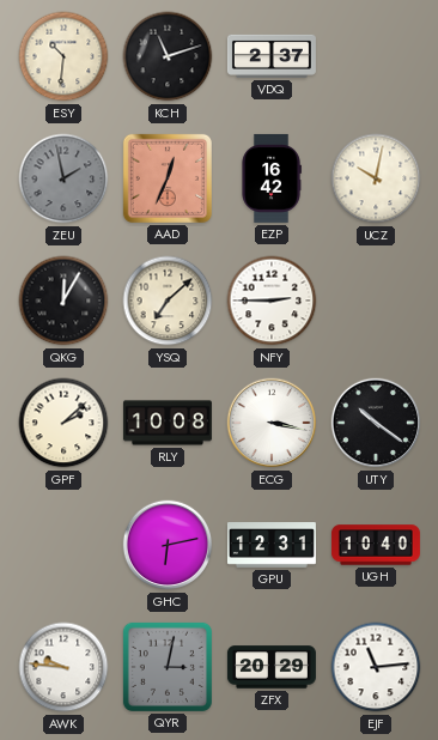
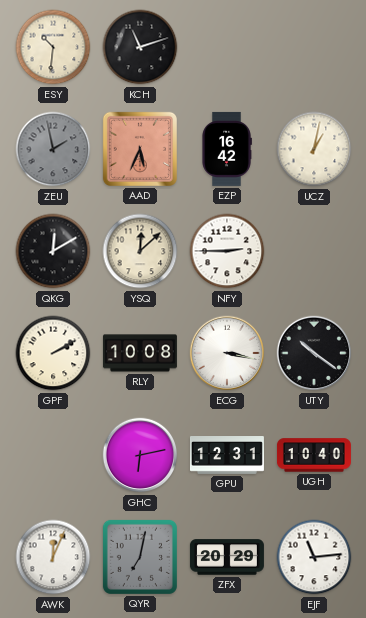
VDQ: 2:37 -> none
AAD: 12:34 -> 5:34
UCZ: 10:02 -> 1:02
QKG: 12:05 -> 12:10
YSQ: 7:08 -> 12:08
GPF: 2:08 -> 2:10
AWK: 9:46 -> 12:04
QYR: 3:02 -> 7:02
